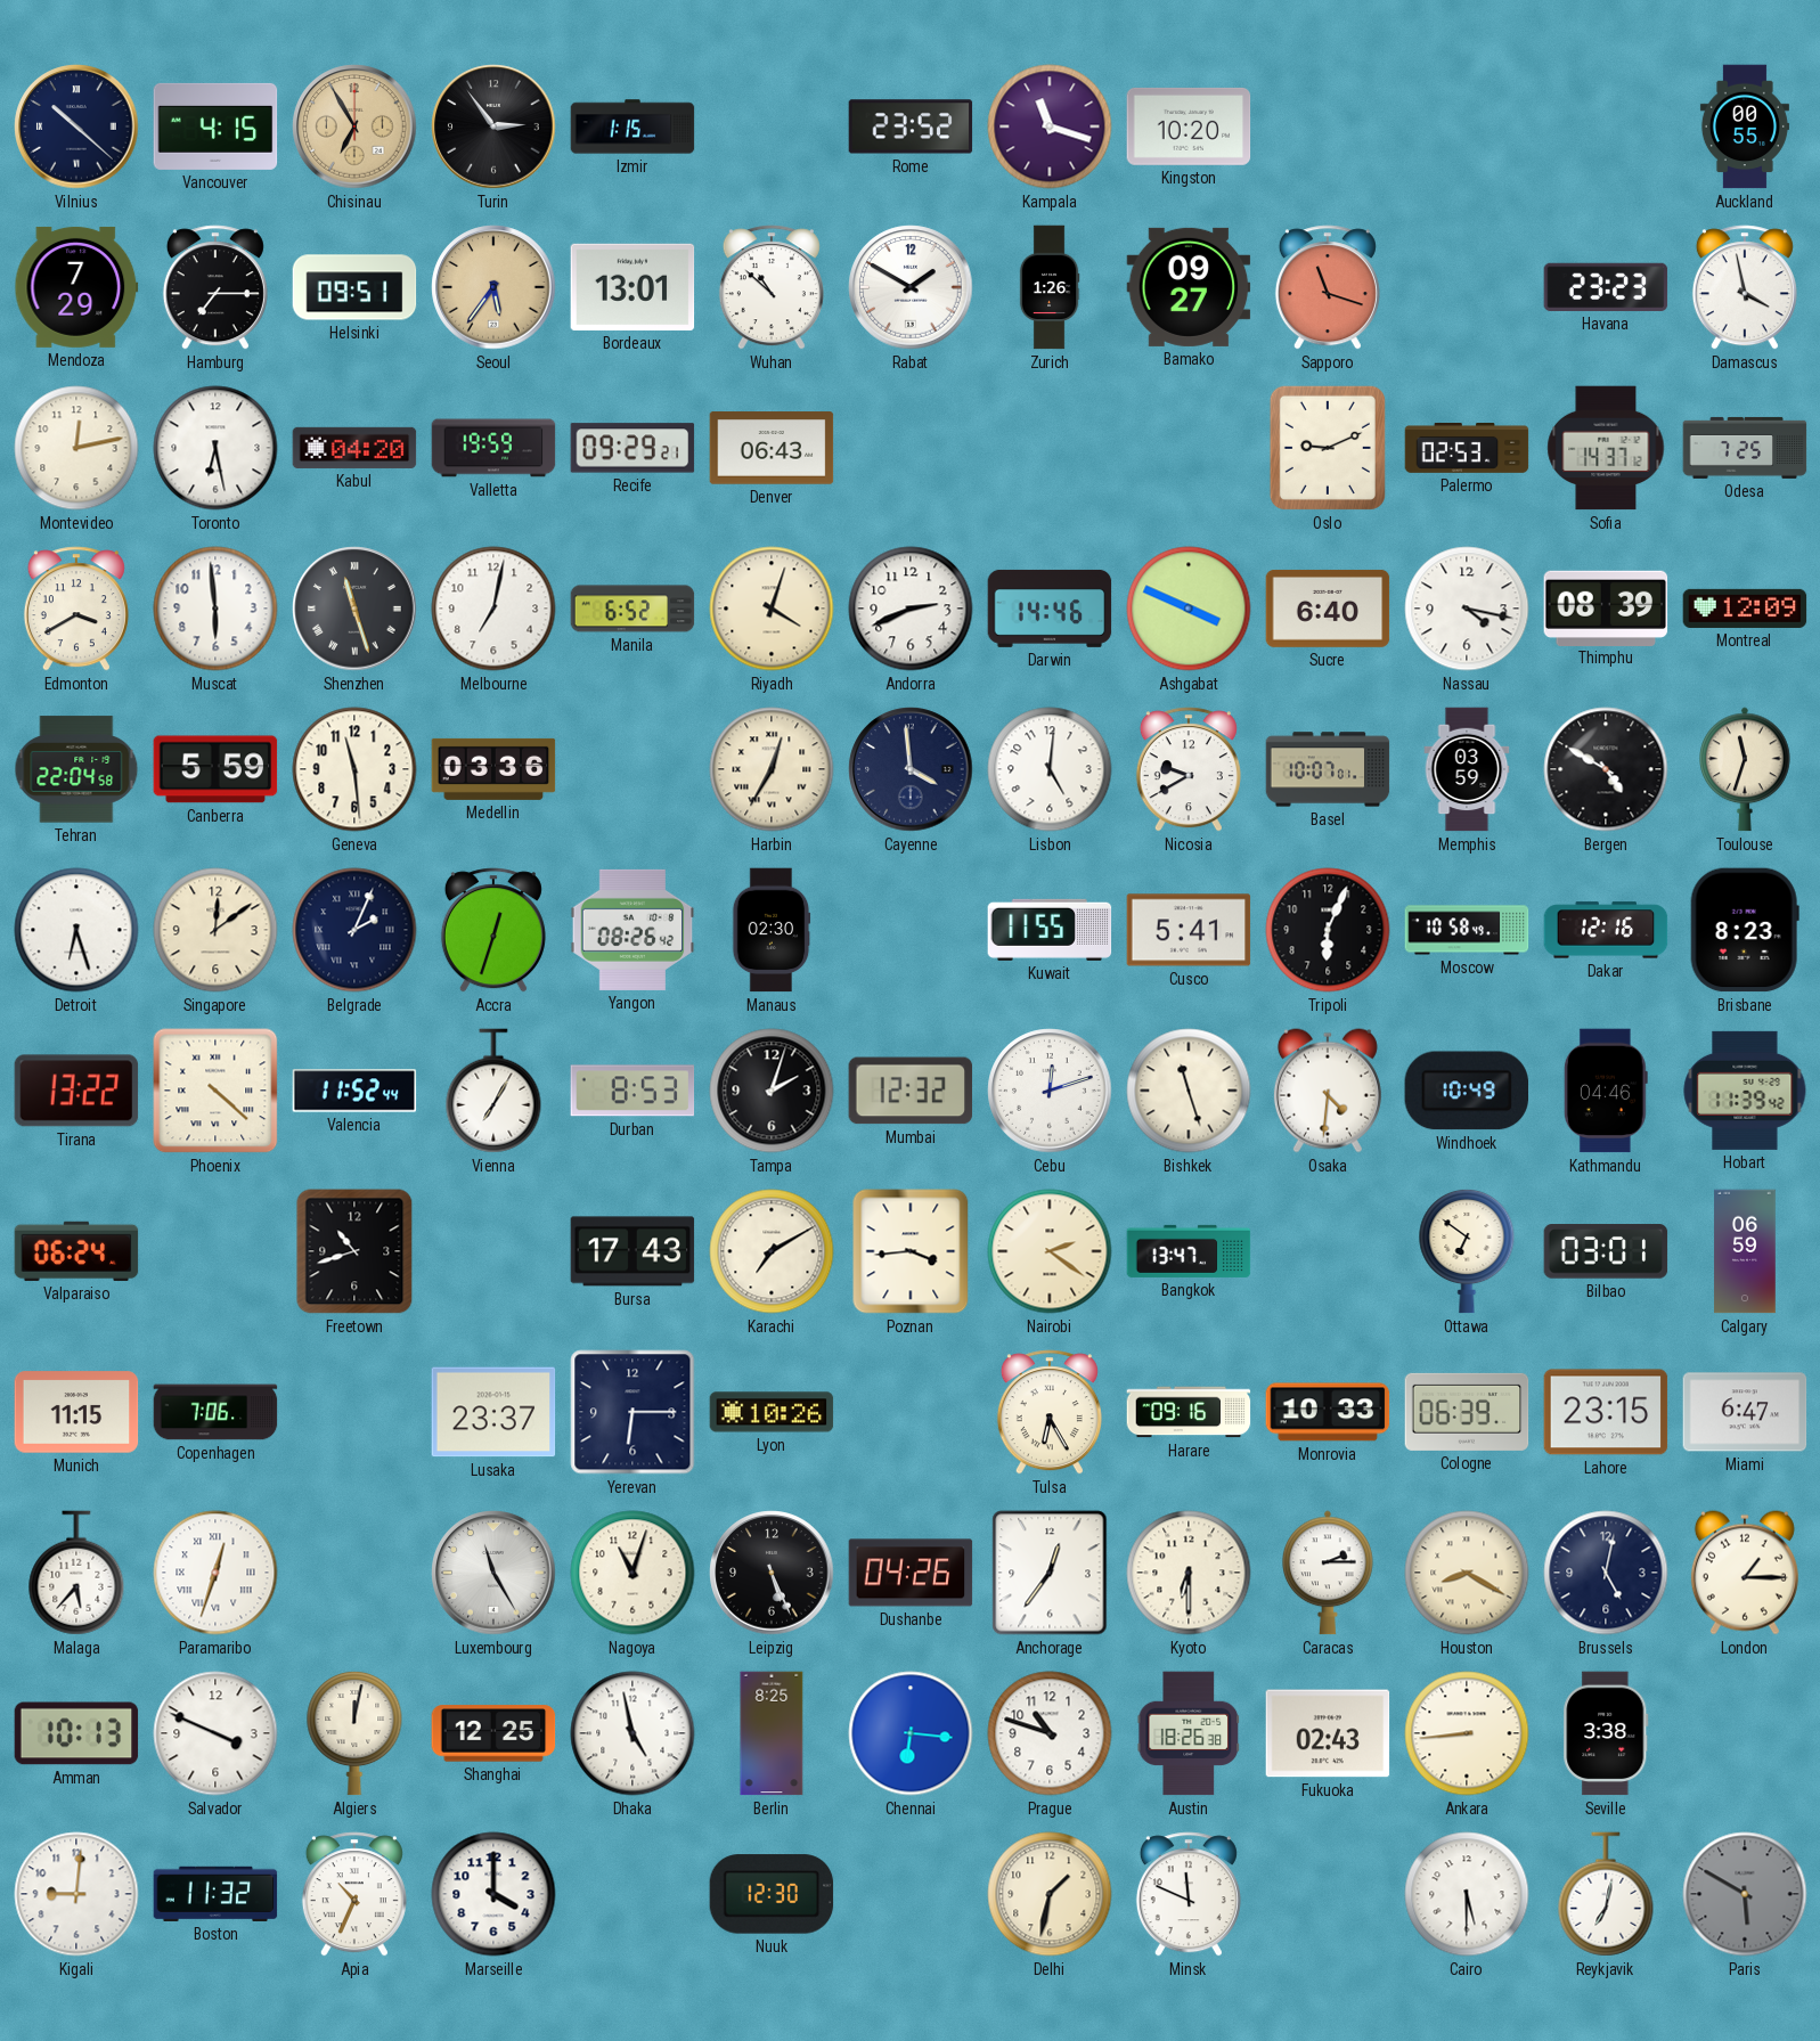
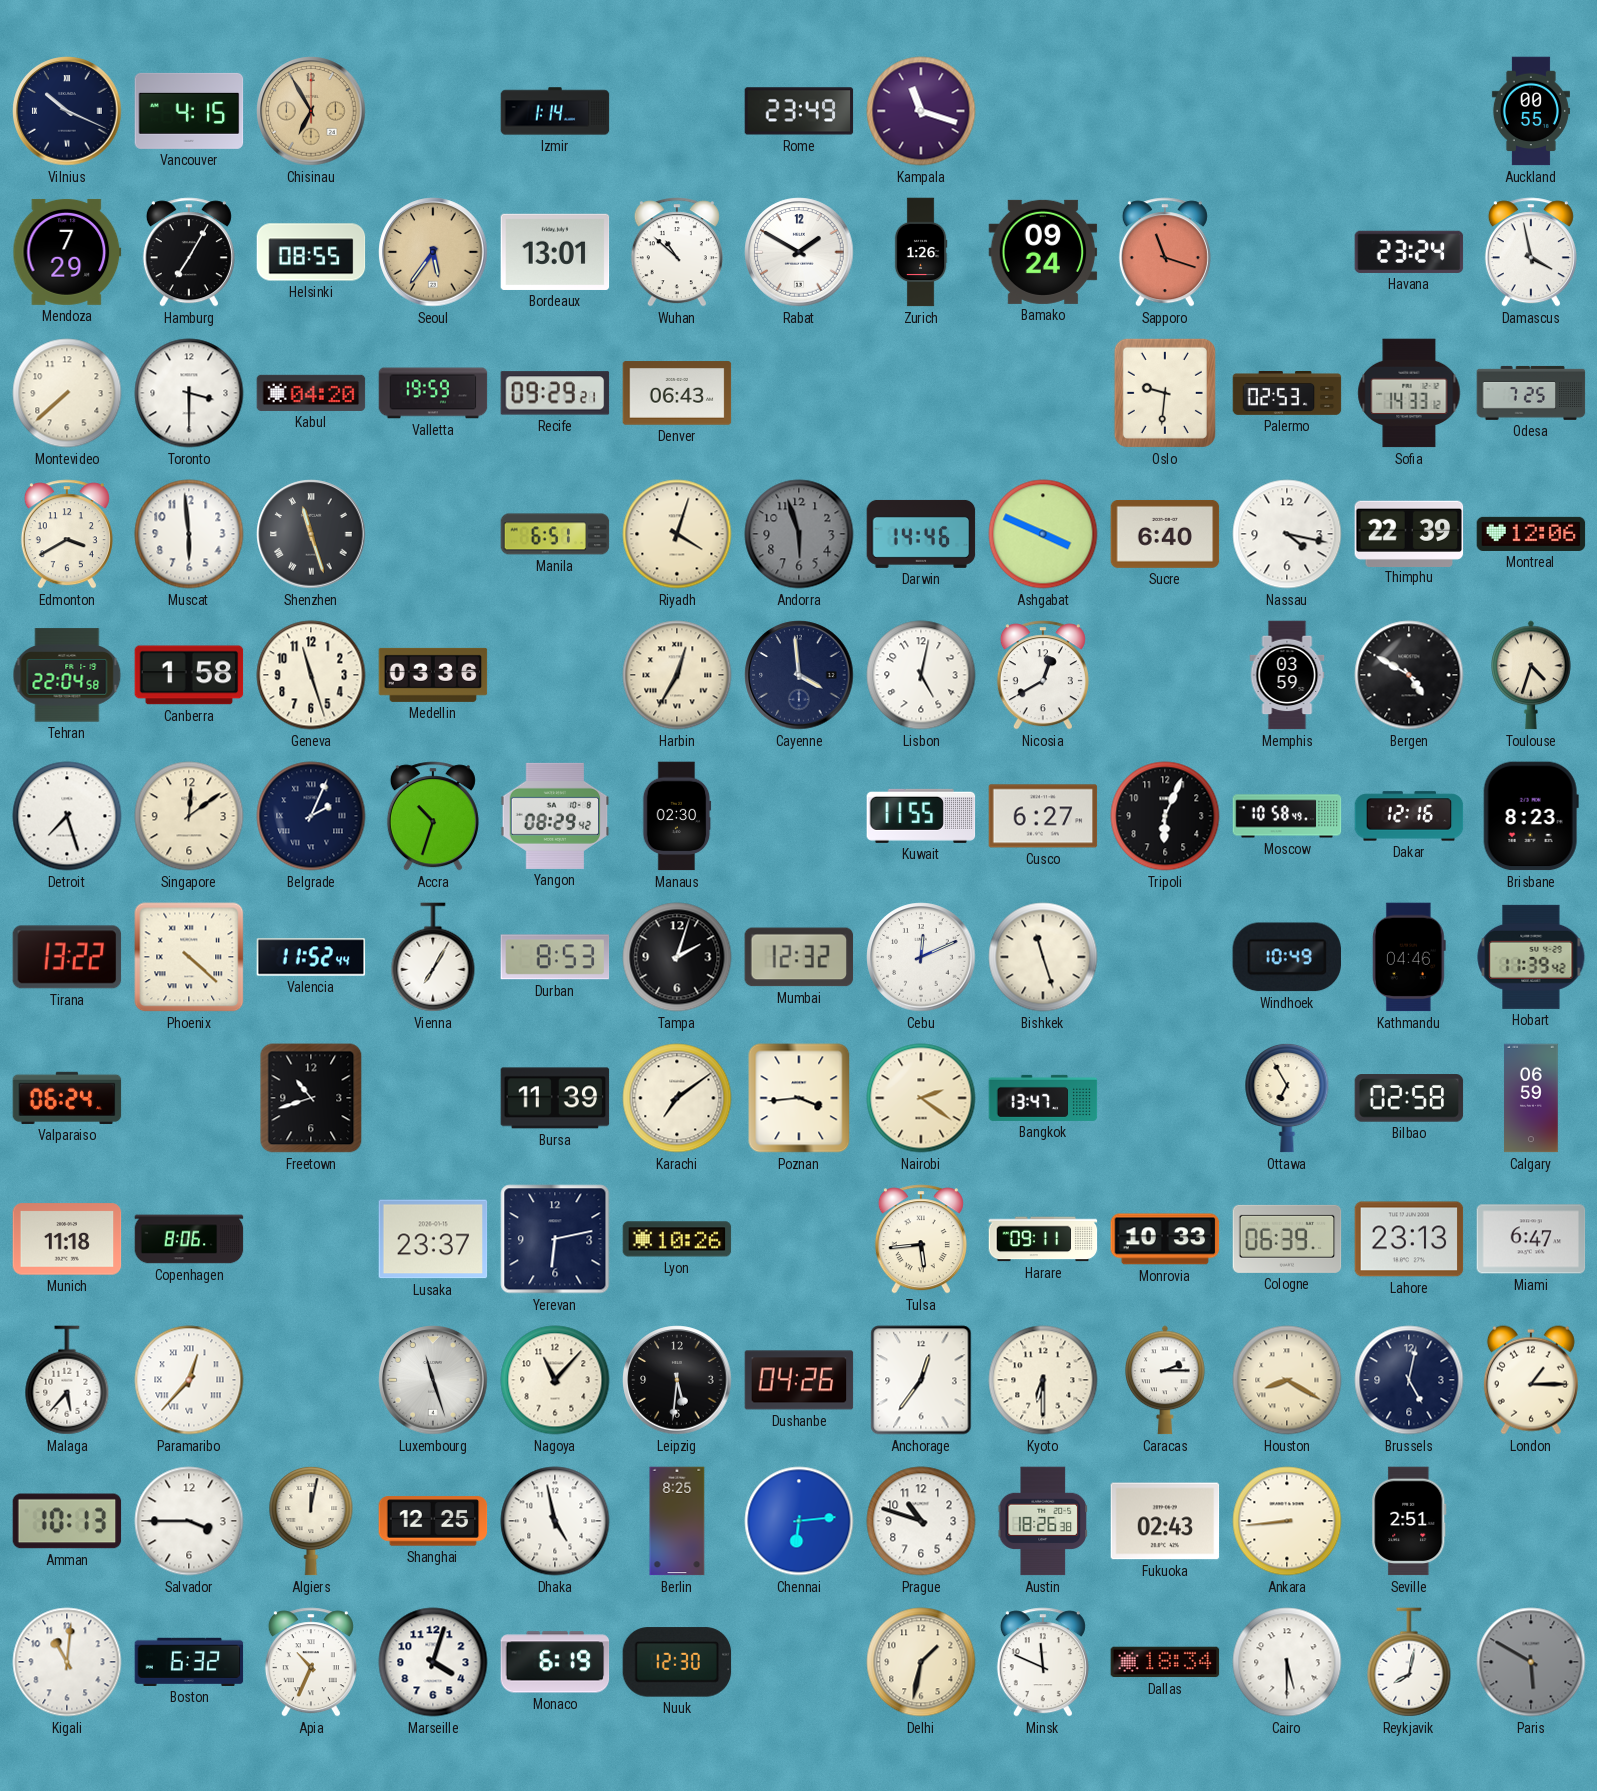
Vilnius: 10:22 -> 10:19
Turin: 2:54 -> none
Izmir: 1:15 -> 1:14
Rome: 23:52 -> 23:49
Kingston: 10:20 -> none
Hamburg: 7:15 -> 7:05
Helsinki: 09:51 -> 08:55
Bamako: 09:27 -> 09:24
Havana: 23:23 -> 23:24
Montevideo: 12:13 -> 7:38
Toronto: 6:28 -> 3:30
Oslo: 9:11 -> 9:31
Sofia: 14:37 -> 14:33
Melbourne: 7:02 -> none
Manila: 6:52 -> 6:51
Andorra: 2:41 -> 5:57
Andorra dial: white -> grey
Thimphu: 08:39 -> 22:39
Montreal: 12:09 -> 12:06
Canberra: 5:59 -> 1:58
Geneva: 11:29 -> 11:27
Lisbon: 5:01 -> 5:02
Nicosia: 9:40 -> 12:40
Basel: 10:07 -> none
Toulouse: 11:33 -> 4:33
Detroit: 6:27 -> 7:27
Accra: 12:33 -> 10:33
Yangon: 08:26 -> 08:29
Cusco: 5:41 -> 6:27
Cebu: 12:12 -> 12:11
Osaka: 4:31 -> none
Bursa: 17:43 -> 11:39
Karachi: 7:10 -> 7:09
Ottawa: 6:51 -> 6:55
Bilbao: 03:01 -> 02:58
Munich: 11:15 -> 11:18
Copenhagen: 7:06 -> 8:06
Yerevan: 6:15 -> 6:13
Tulsa: 6:25 -> 5:44
Harare: 09:16 -> 09:11
Lahore: 23:15 -> 23:13
Paramaribo: 12:33 -> 12:37
Luxembourg: 11:25 -> 11:27
Nagoya: 11:03 -> 11:07
Leipzig: 5:26 -> 5:31
Salvador: 3:49 -> 3:45
Chennai: 6:16 -> 6:14
Seville: 3:38 -> 2:51
Kigali: 9:01 -> 11:01
Boston: 11:32 -> 6:32
Marseille: 4:00 -> 4:03
Monaco: none -> 6:19
Dallas: none -> 18:34
Reykjavik: 7:02 -> 8:02
